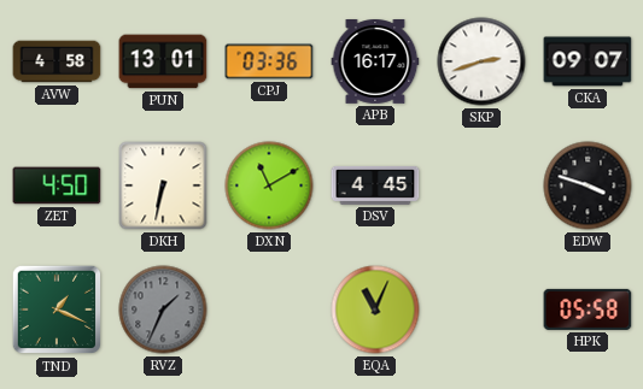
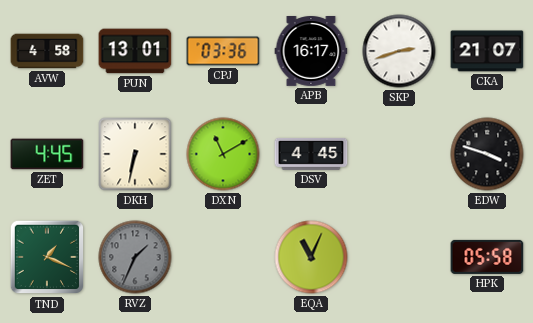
CKA: 09:07 -> 21:07
ZET: 4:50 -> 4:45
